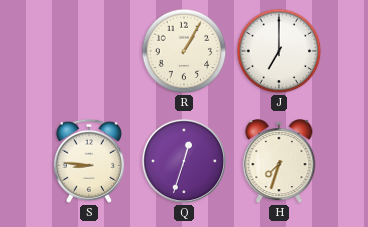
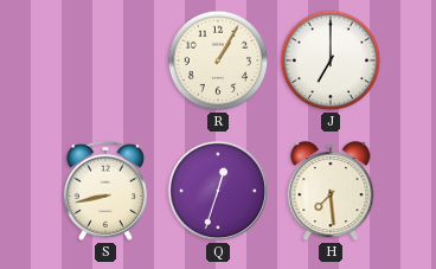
S: 8:46 -> 8:43
H: 7:33 -> 7:29
